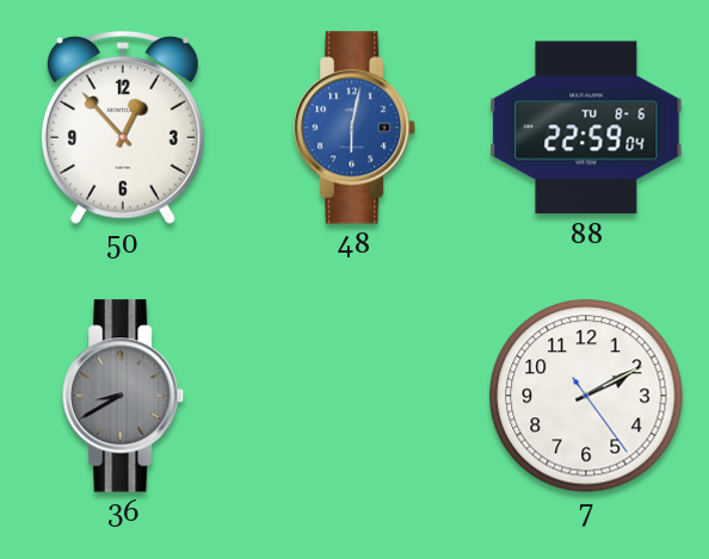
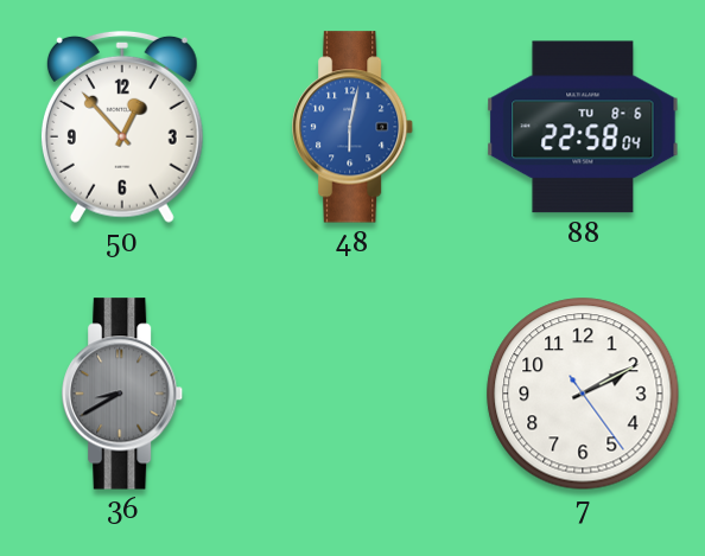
88: 22:59 -> 22:58
